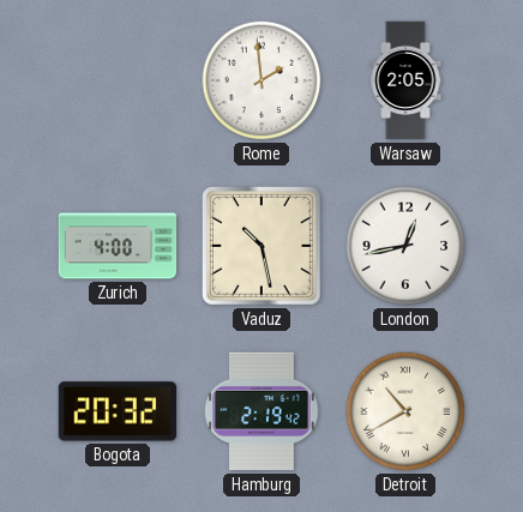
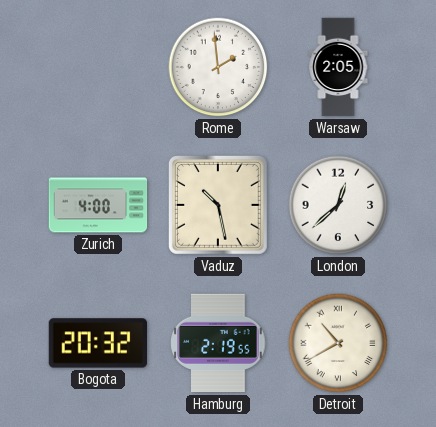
London: 12:43 -> 12:38
Hamburg: 2:19:42 -> 2:19:55
